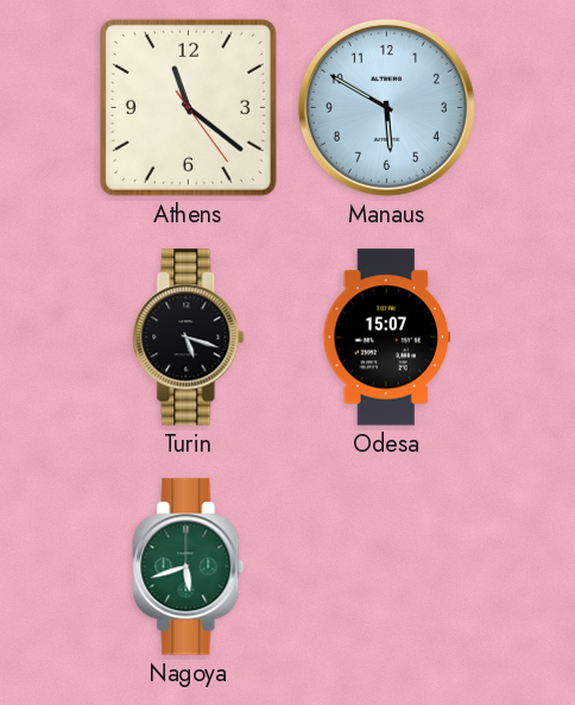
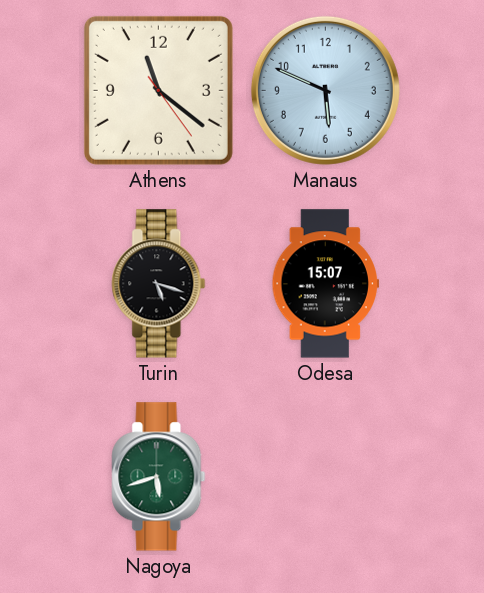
Manaus: 5:50 -> 5:49
